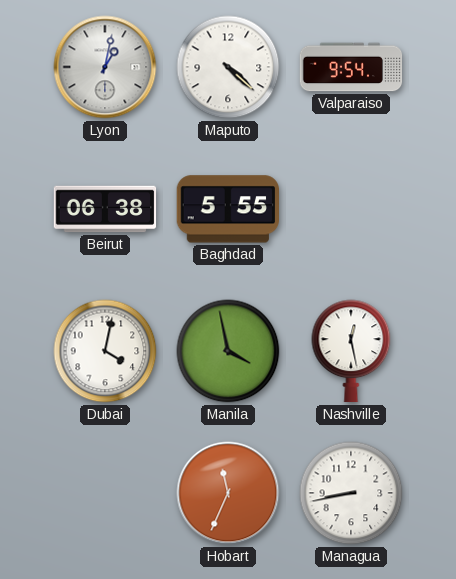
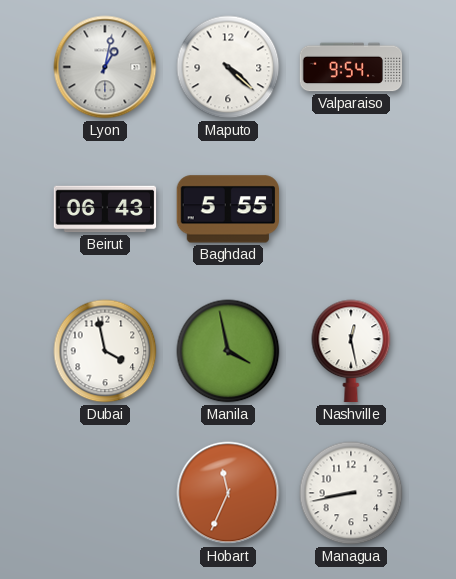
Beirut: 06:38 -> 06:43
Dubai: 4:02 -> 3:58
